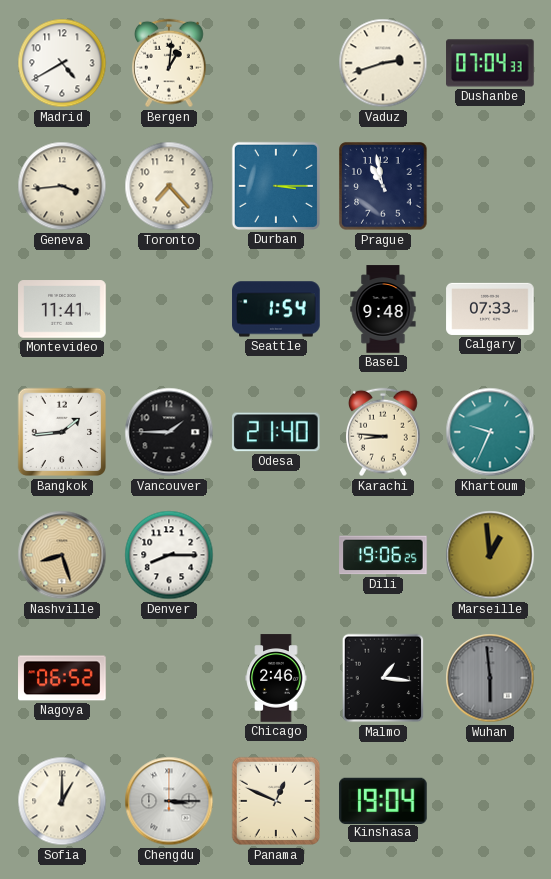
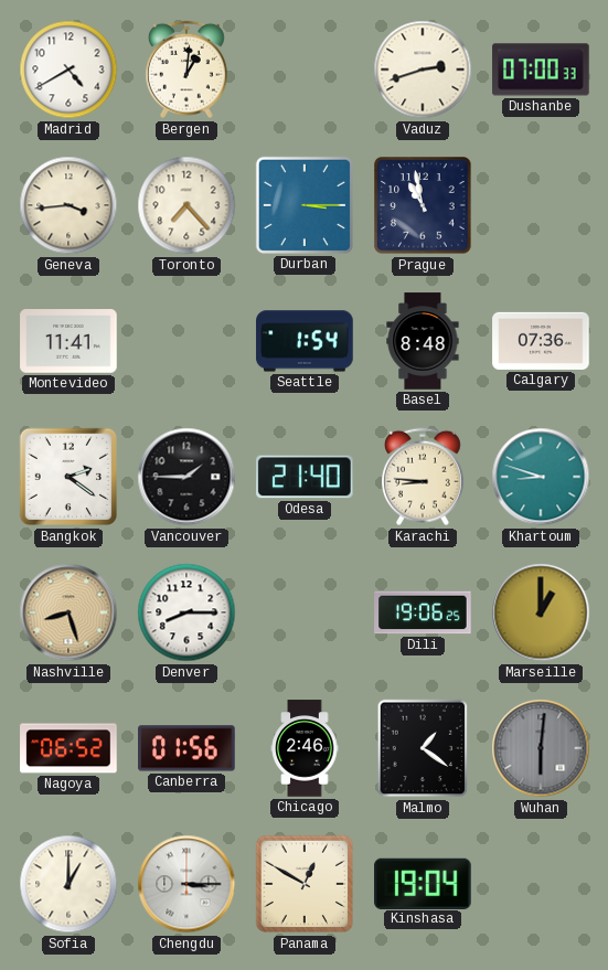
Dushanbe: 07:04 -> 07:00
Basel: 9:48 -> 8:48
Calgary: 07:33 -> 07:36
Bangkok: 1:44 -> 2:21
Khartoum: 9:34 -> 8:48
Marseille: 12:59 -> 1:00
Canberra: none -> 01:56
Malmo: 1:16 -> 1:21
Wuhan: 5:59 -> 6:01
Panama: 12:49 -> 12:50
